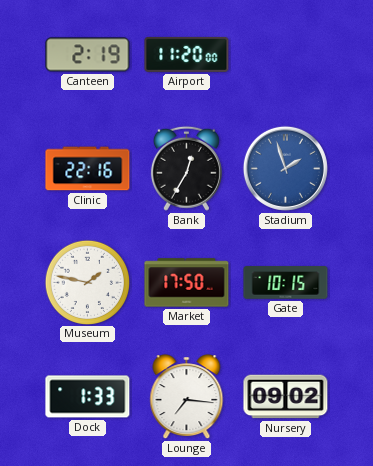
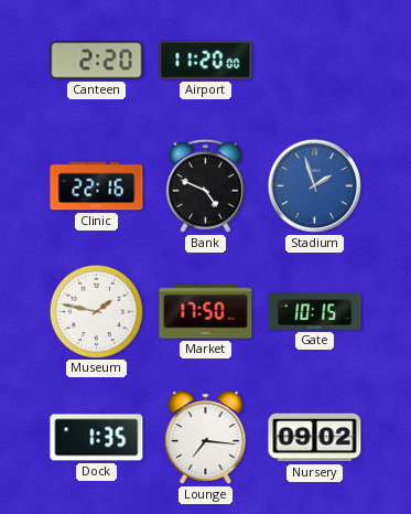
Canteen: 2:19 -> 2:20
Bank: 12:35 -> 4:49
Dock: 1:33 -> 1:35
